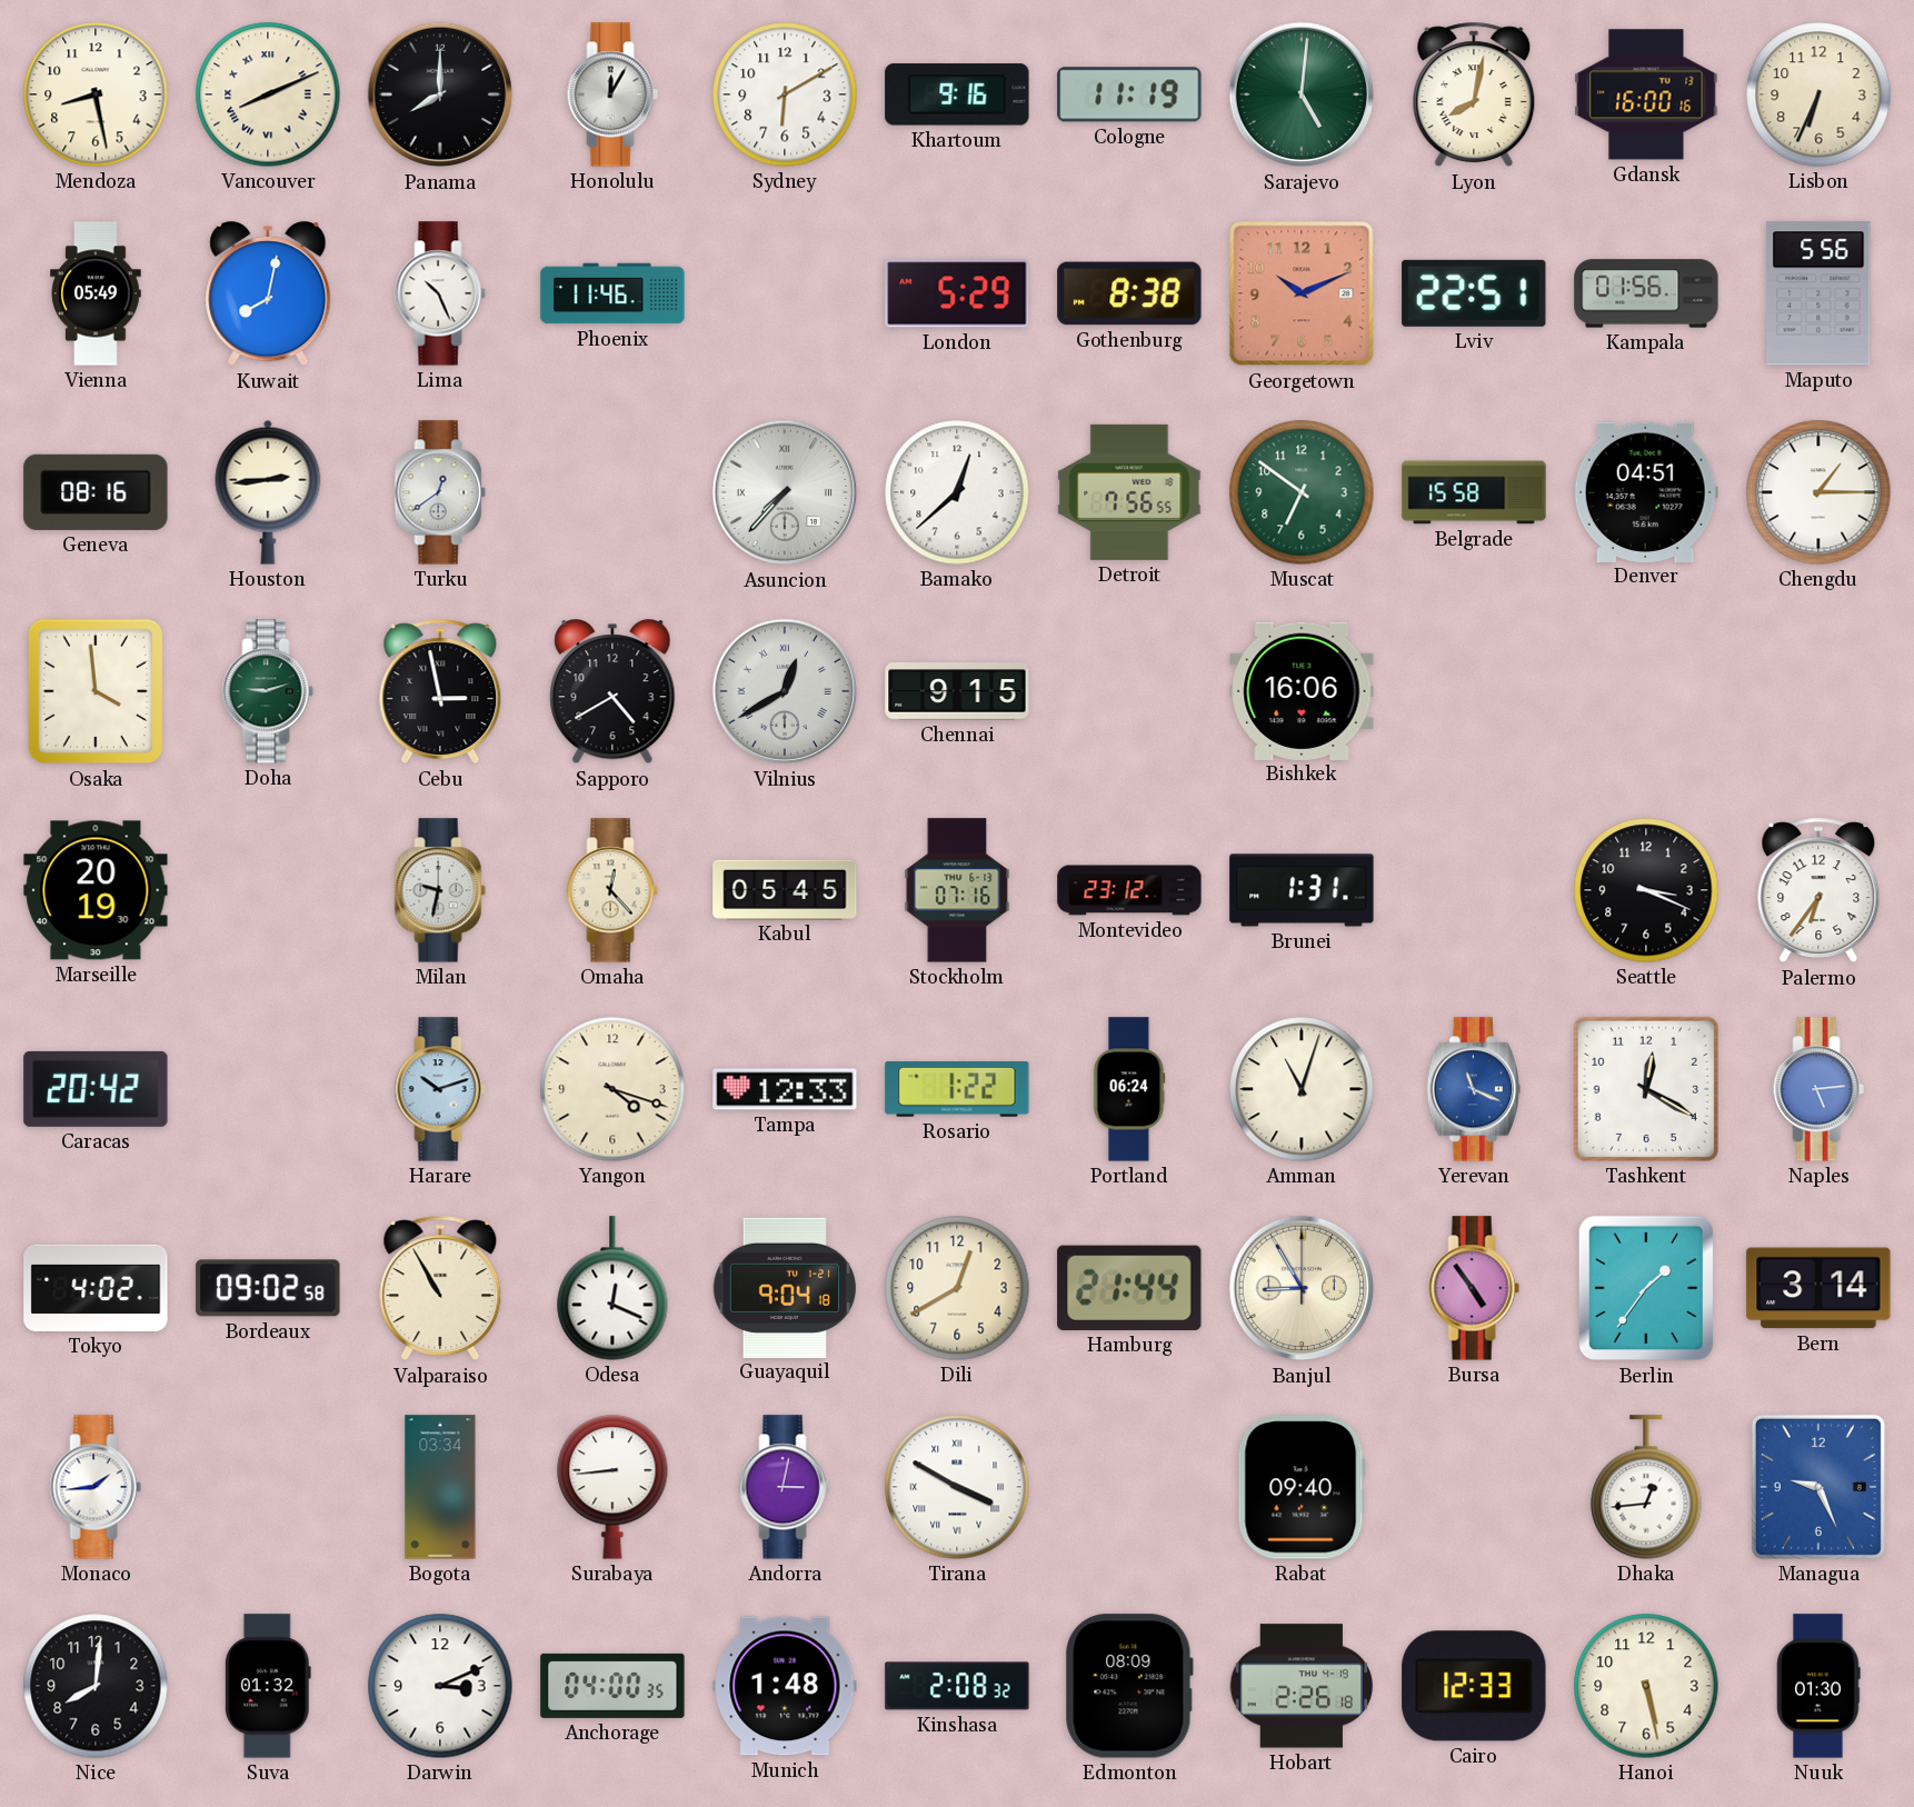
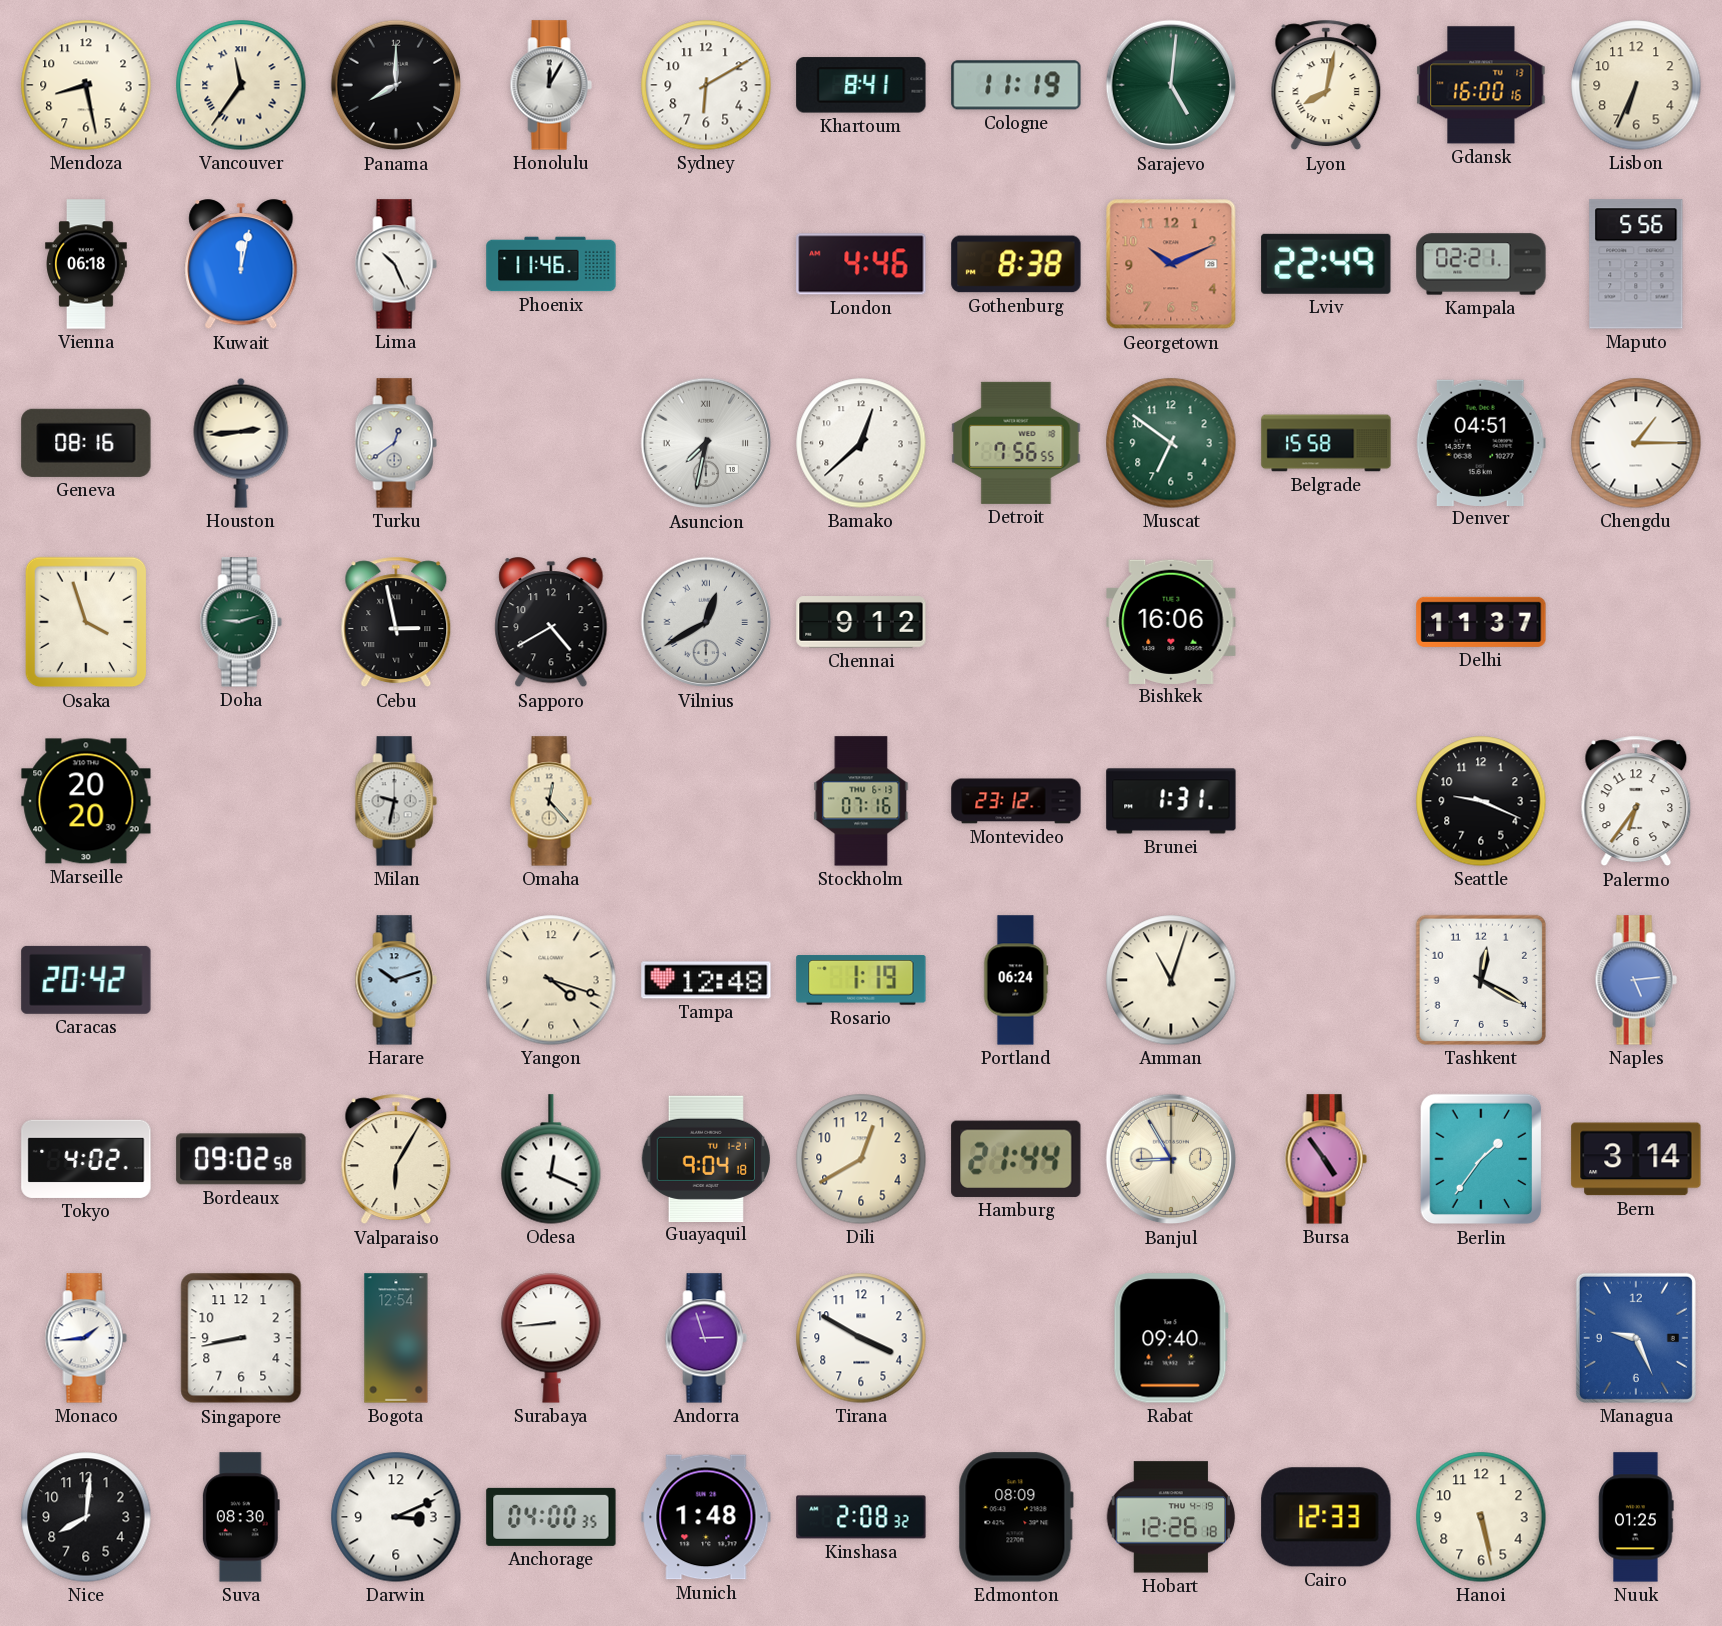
Vancouver: 8:11 -> 11:36
Khartoum: 9:16 -> 8:41
Vienna: 05:49 -> 06:18
Kuwait: 8:02 -> 12:02
London: 5:29 -> 4:46
Lviv: 22:51 -> 22:49
Kampala: 01:56 -> 02:21
Asuncion: 7:37 -> 7:32
Osaka: 3:59 -> 3:57
Chennai: 9:15 -> 9:12
Delhi: none -> 11:37
Marseille: 20:19 -> 20:20
Kabul: 05:45 -> none
Seattle: 3:19 -> 9:19
Tampa: 12:33 -> 12:48
Rosario: 1:22 -> 1:19
Yerevan: 11:19 -> none
Valparaiso: 10:55 -> 6:05
Singapore: none -> 8:43
Bogota: 03:34 -> 12:54
Andorra: 3:02 -> 2:57
Tirana numerals: Roman -> Arabic
Dhaka: 12:44 -> none
Suva: 01:32 -> 08:30
Hobart: 2:26 -> 12:26
Nuuk: 01:30 -> 01:25
